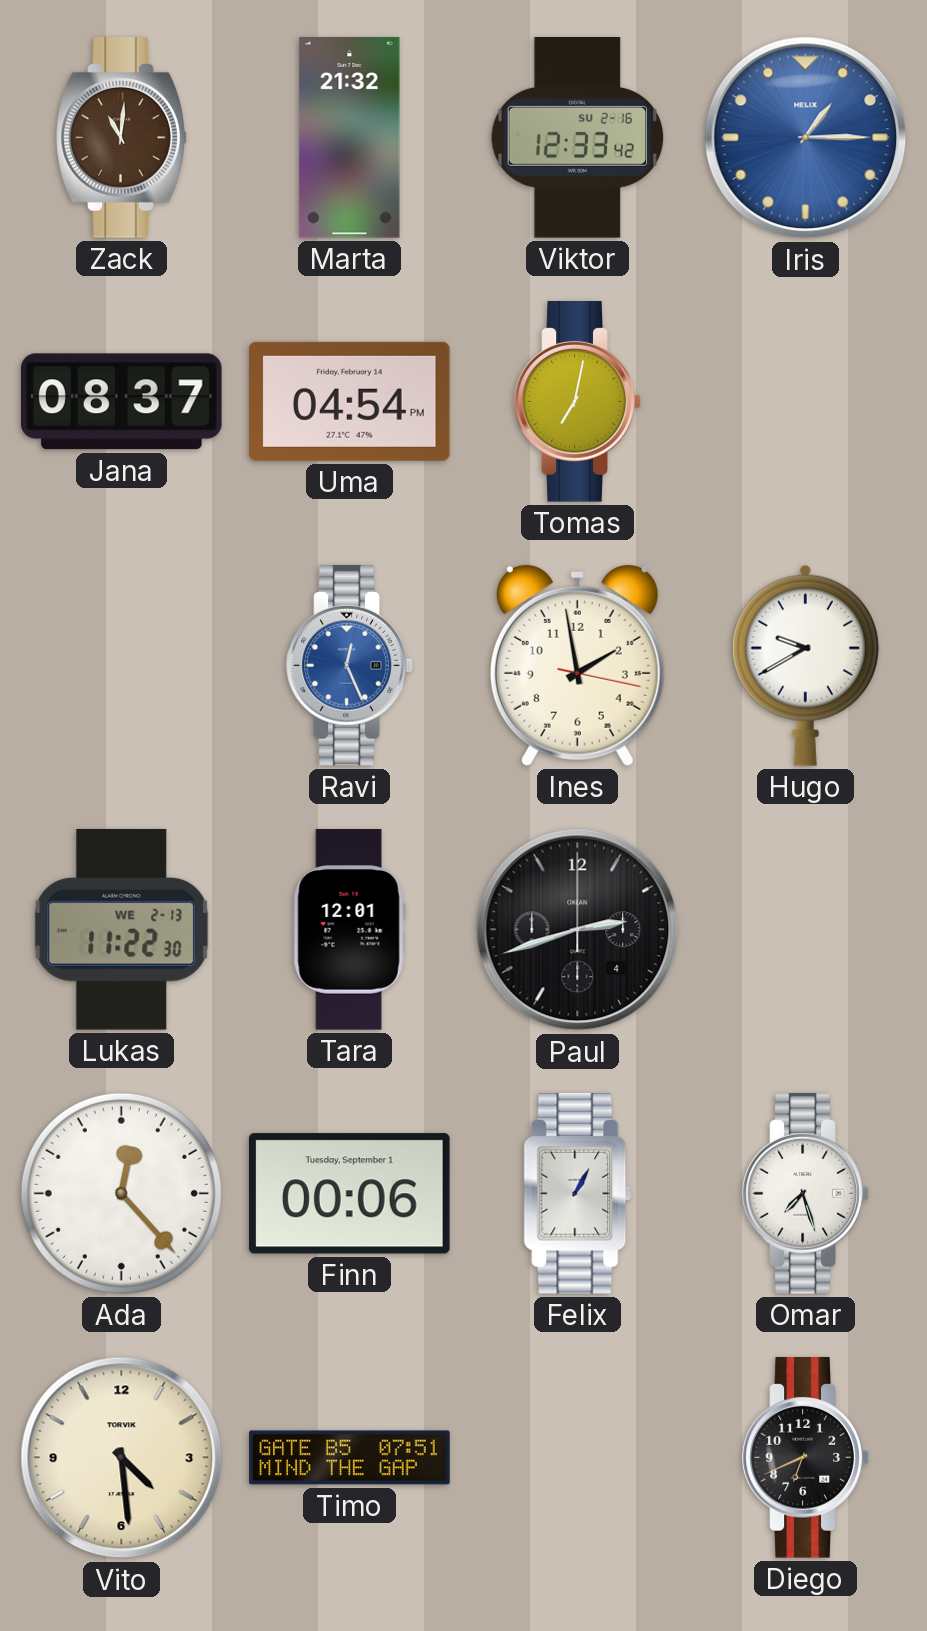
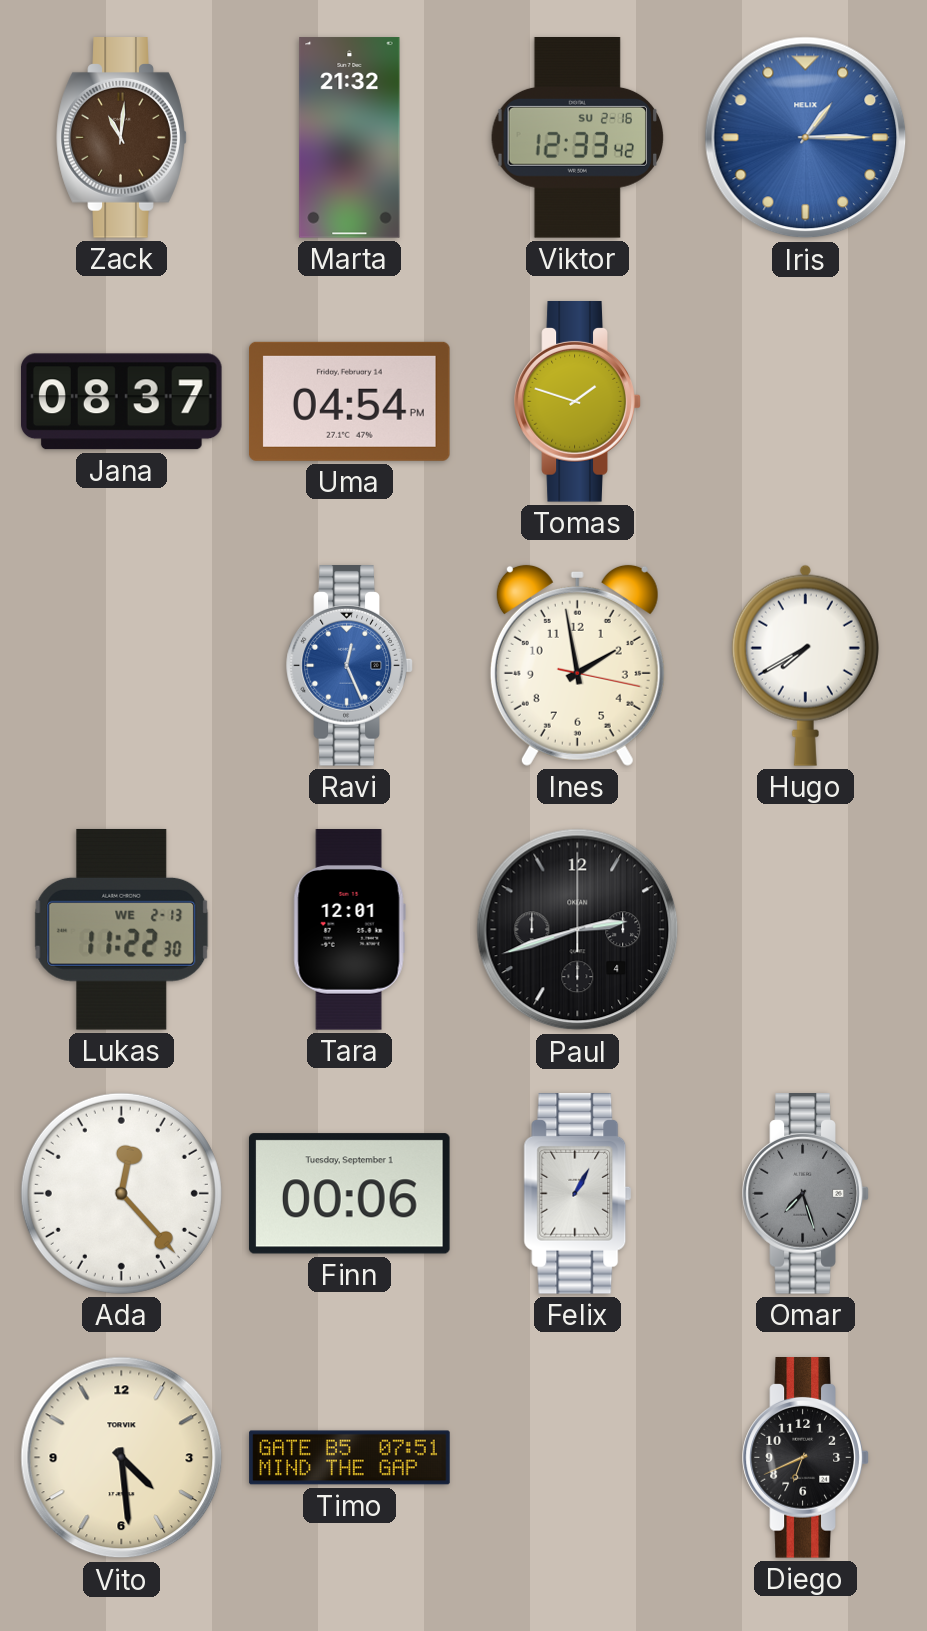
Tomas: 7:02 -> 1:48
Hugo: 9:40 -> 7:40
Omar dial: white -> grey
